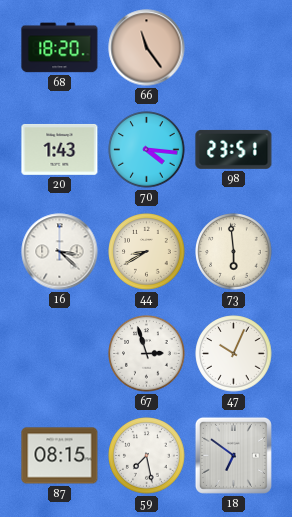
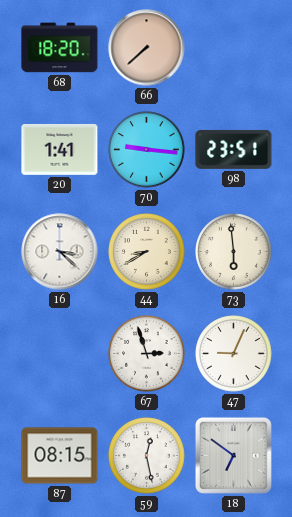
66: 11:24 -> 7:38
20: 1:43 -> 1:41
70: 4:16 -> 9:16
47: 10:04 -> 9:04
59: 7:28 -> 12:28
